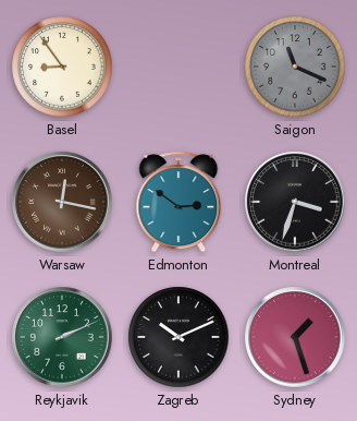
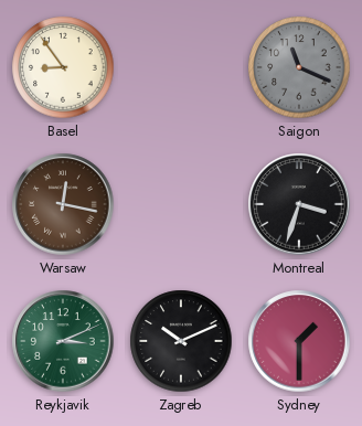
Edmonton: 2:51 -> none
Reykjavik: 2:11 -> 3:11
Sydney: 1:27 -> 1:30
